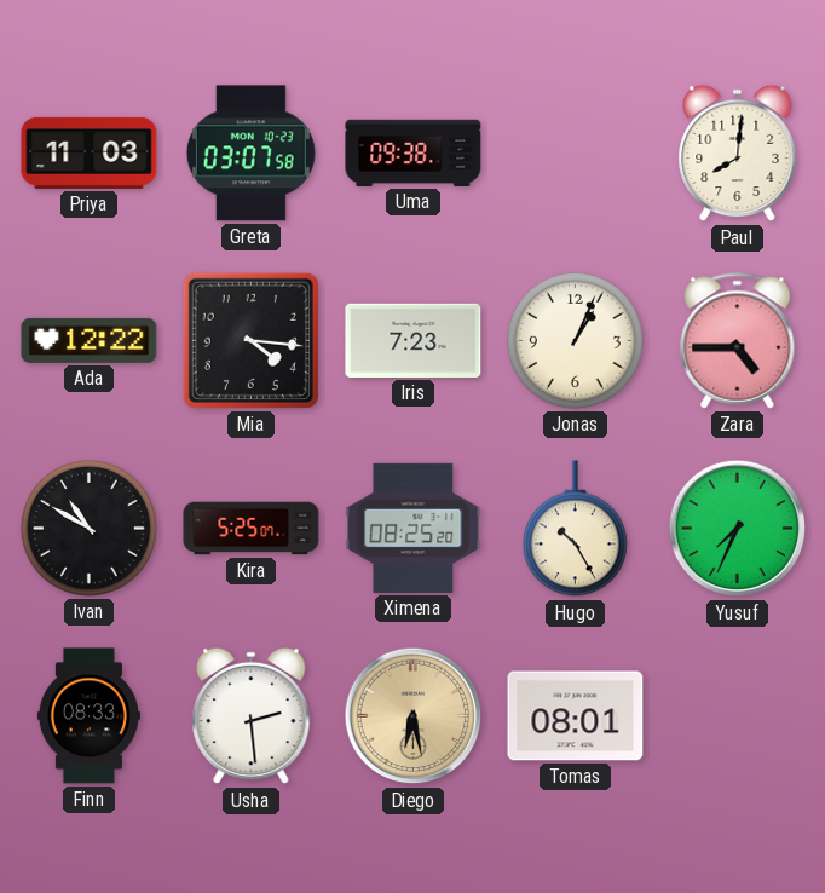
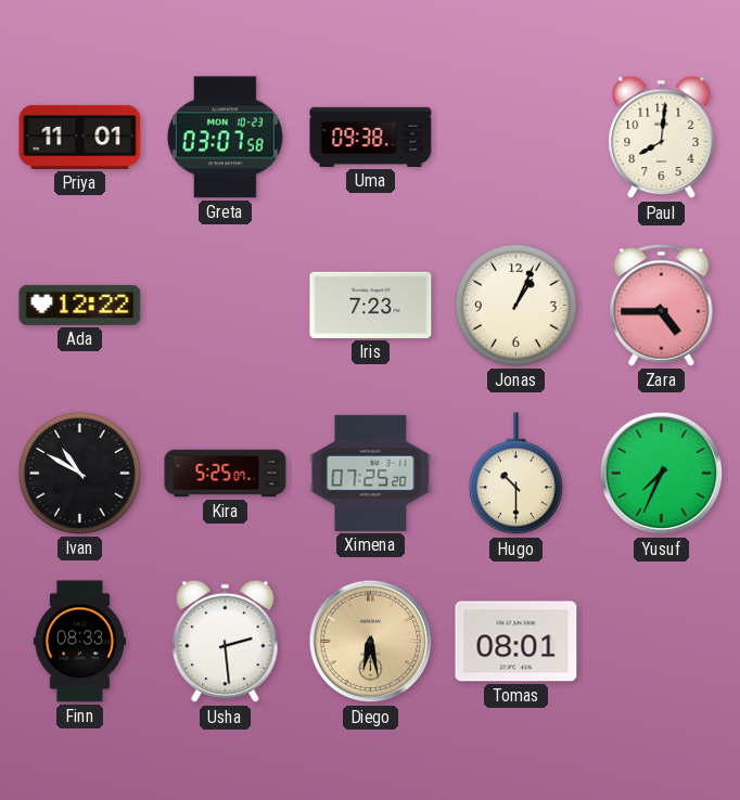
Priya: 11:03 -> 11:01
Mia: 4:16 -> none
Ximena: 08:25 -> 07:25
Hugo: 10:25 -> 10:30
